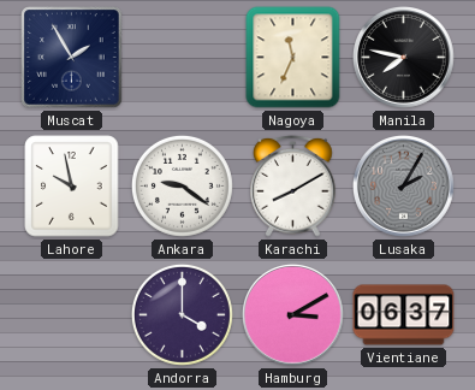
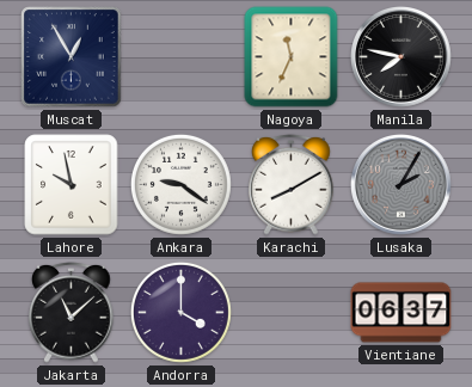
Muscat: 1:55 -> 12:55
Jakarta: none -> 11:08
Hamburg: 3:10 -> none
